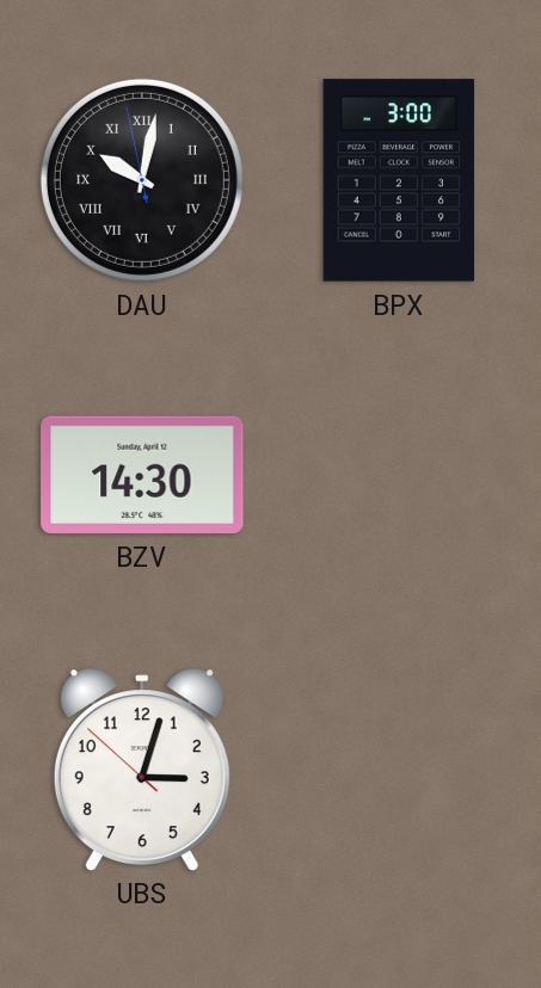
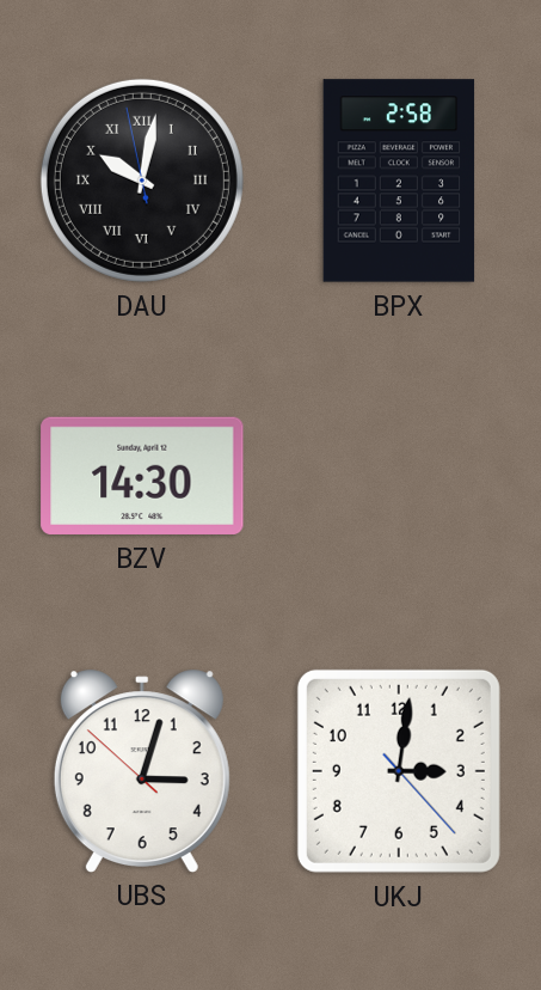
BPX: 3:00 -> 2:58
UKJ: none -> 3:01
